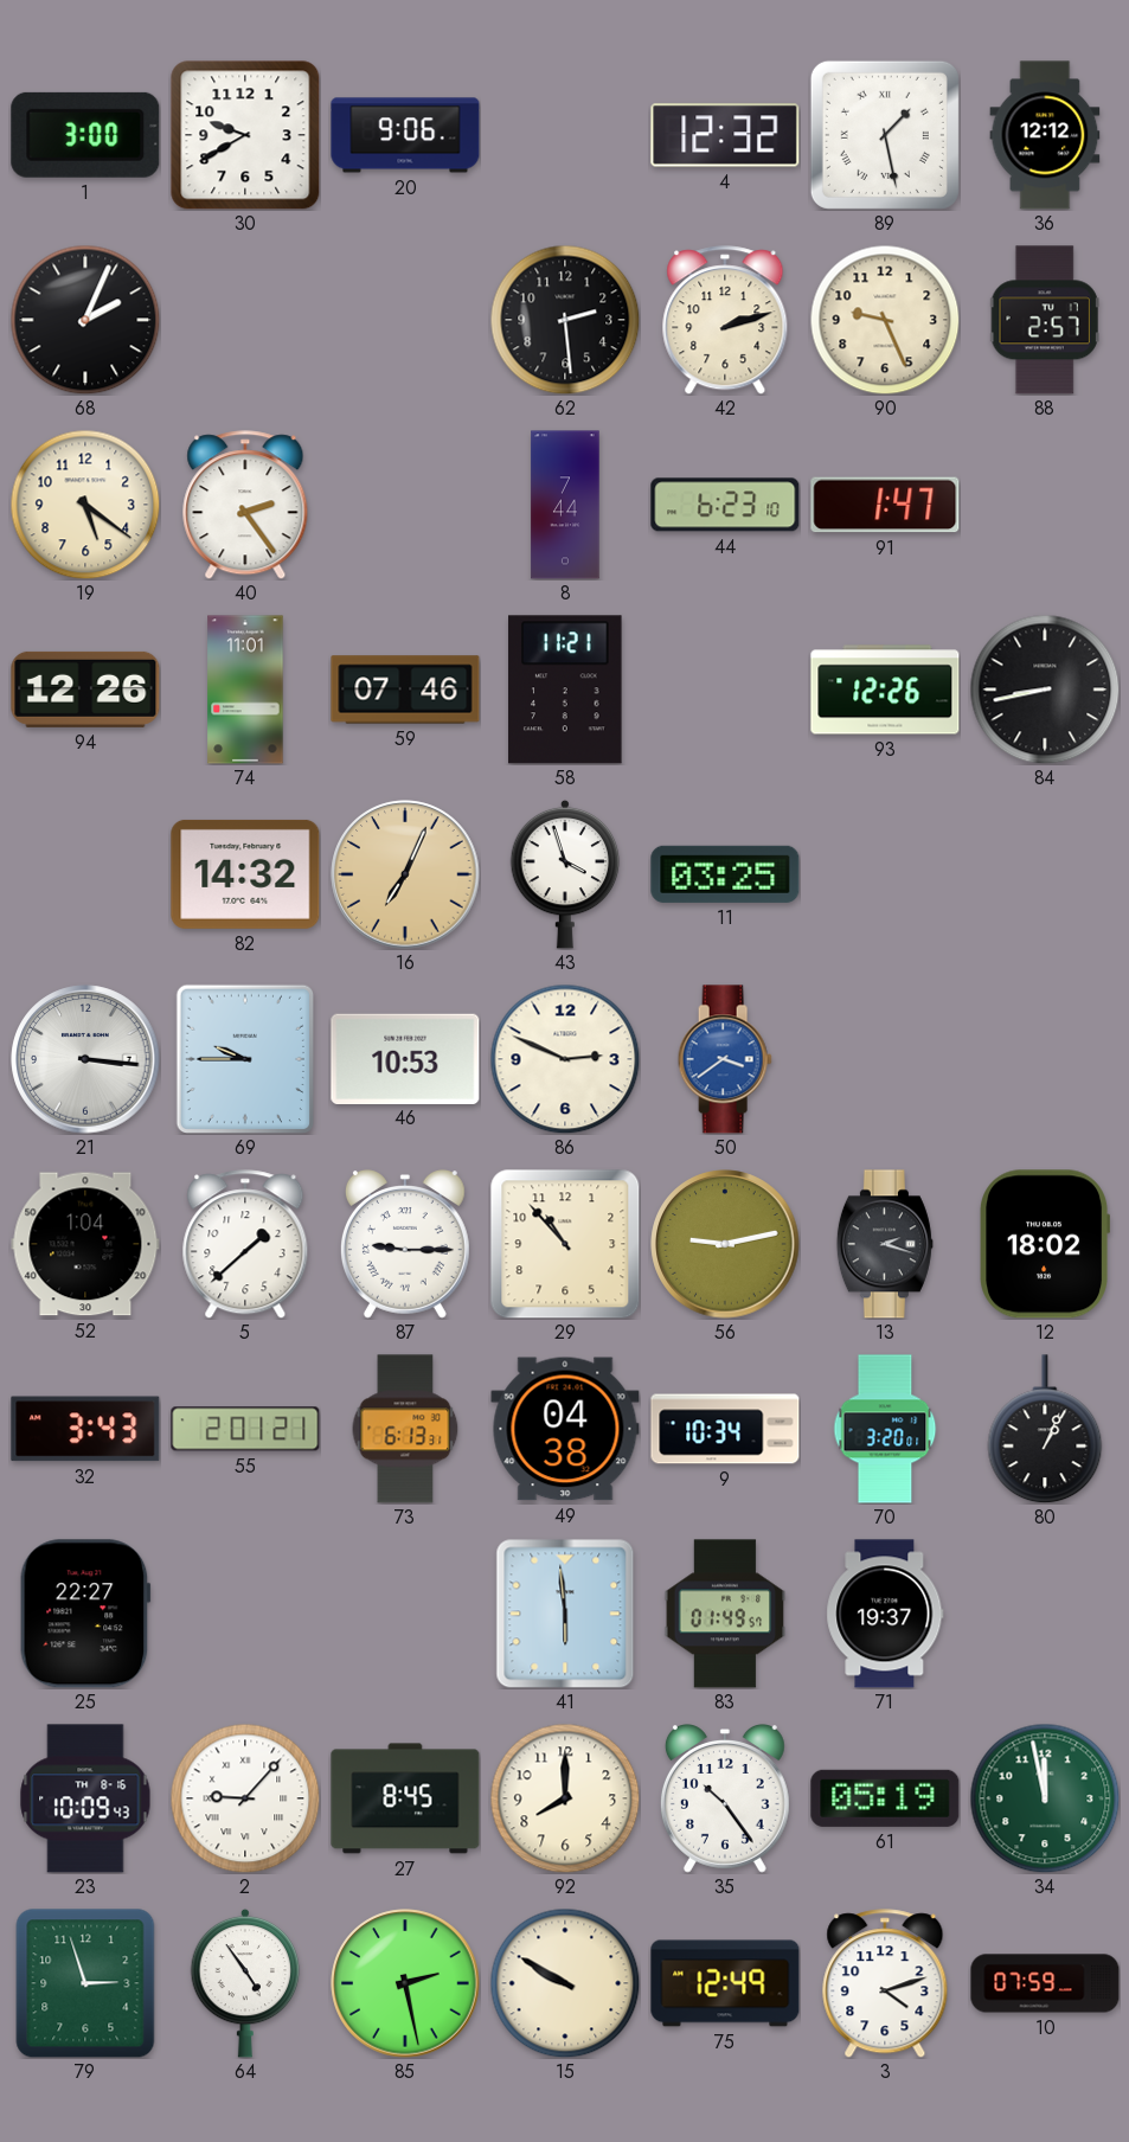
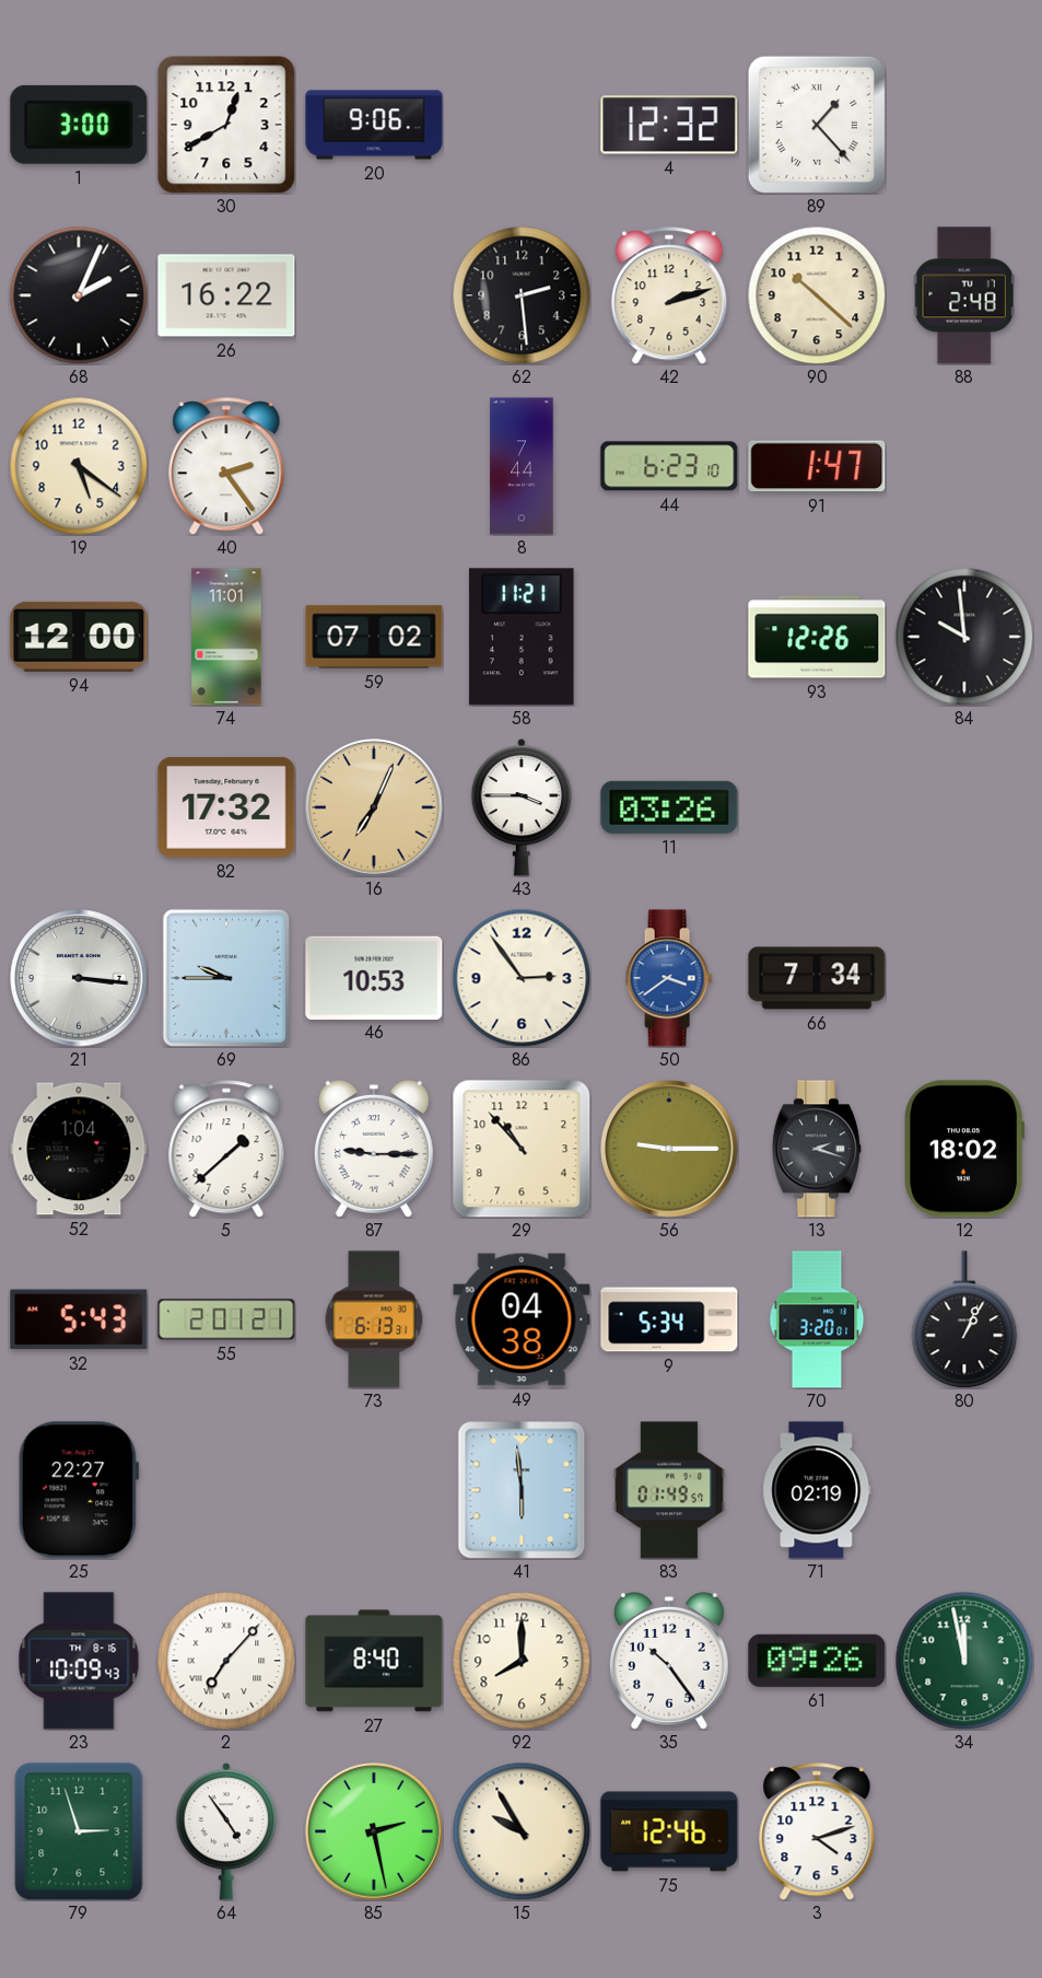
30: 9:40 -> 12:40
89: 1:28 -> 1:23
36: 12:12 -> none
26: none -> 16:22
90: 9:26 -> 10:22
88: 2:57 -> 2:48
94: 12:26 -> 12:00
59: 07:46 -> 07:02
84: 8:43 -> 9:59
82: 14:32 -> 17:32
43: 3:57 -> 3:45
11: 03:25 -> 03:26
86: 2:49 -> 2:54
66: none -> 7:34
56: 9:13 -> 9:15
32: 3:43 -> 5:43
9: 10:34 -> 5:34
71: 19:37 -> 02:19
2: 9:07 -> 7:07
27: 8:45 -> 8:40
61: 05:19 -> 09:26
15: 9:50 -> 9:55
75: 12:49 -> 12:46
10: 07:59 -> none
